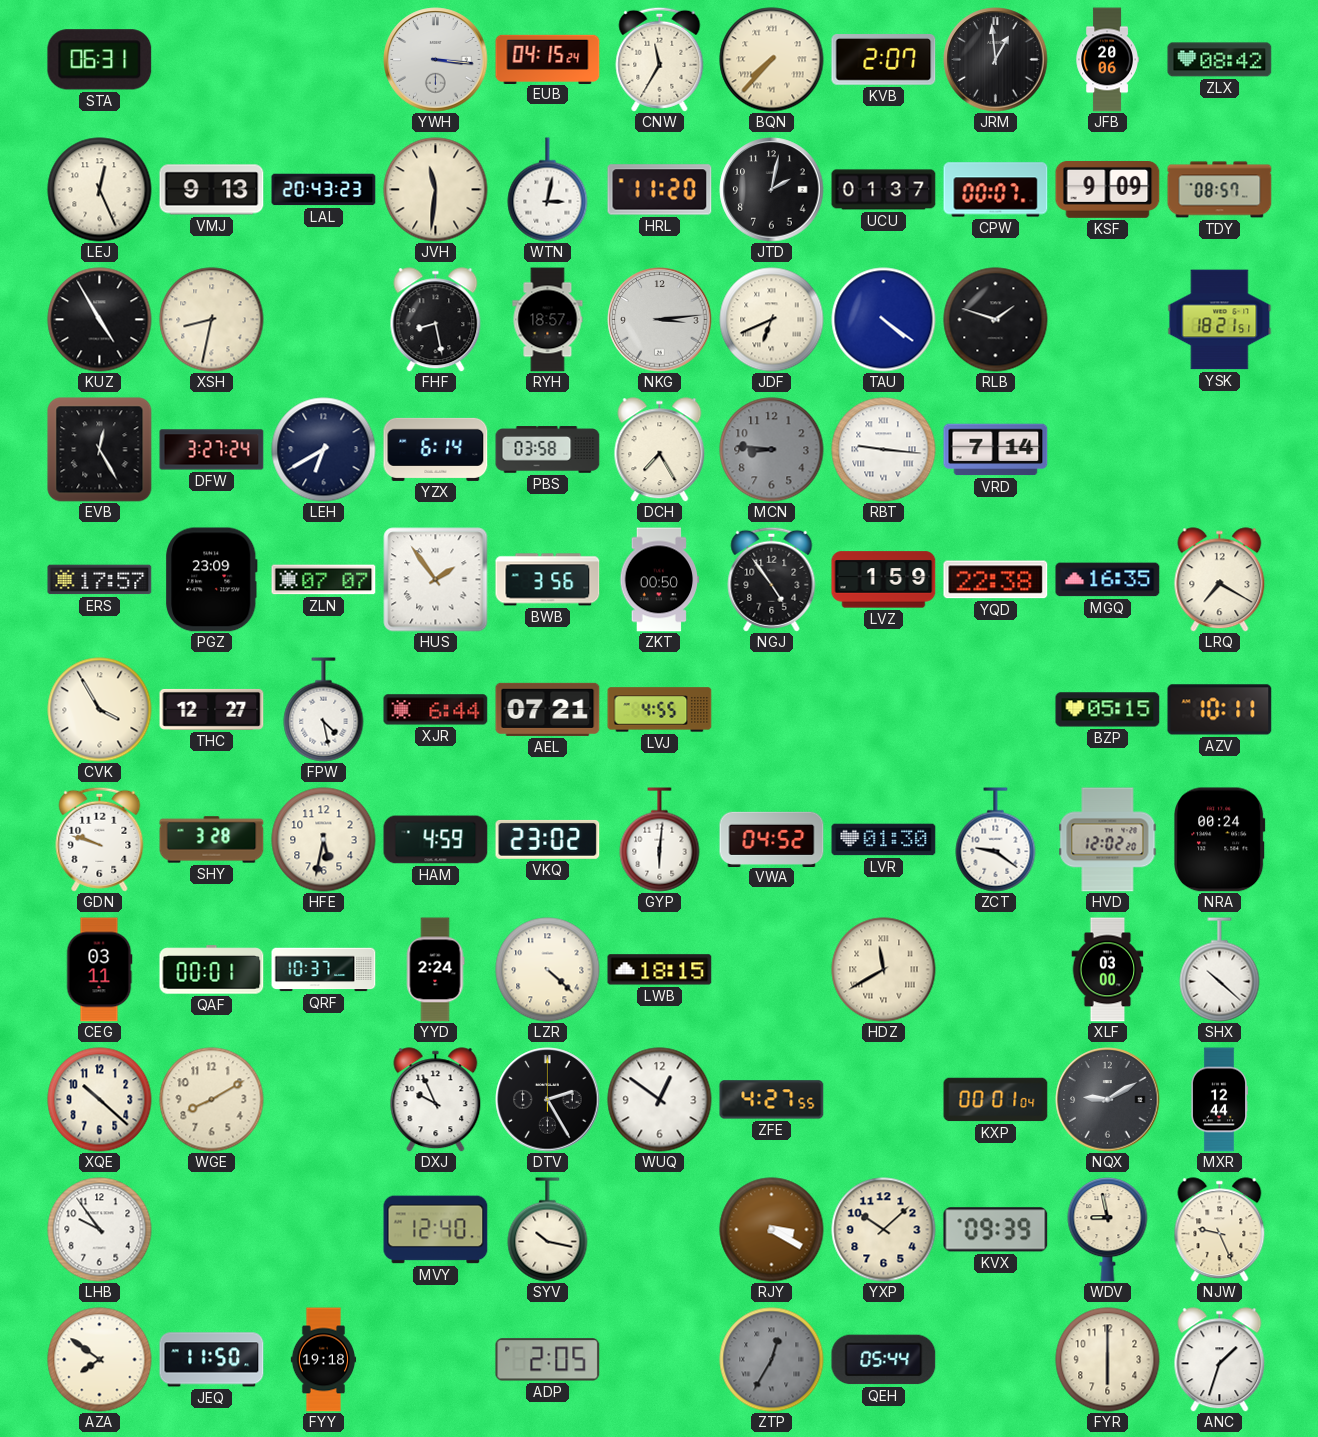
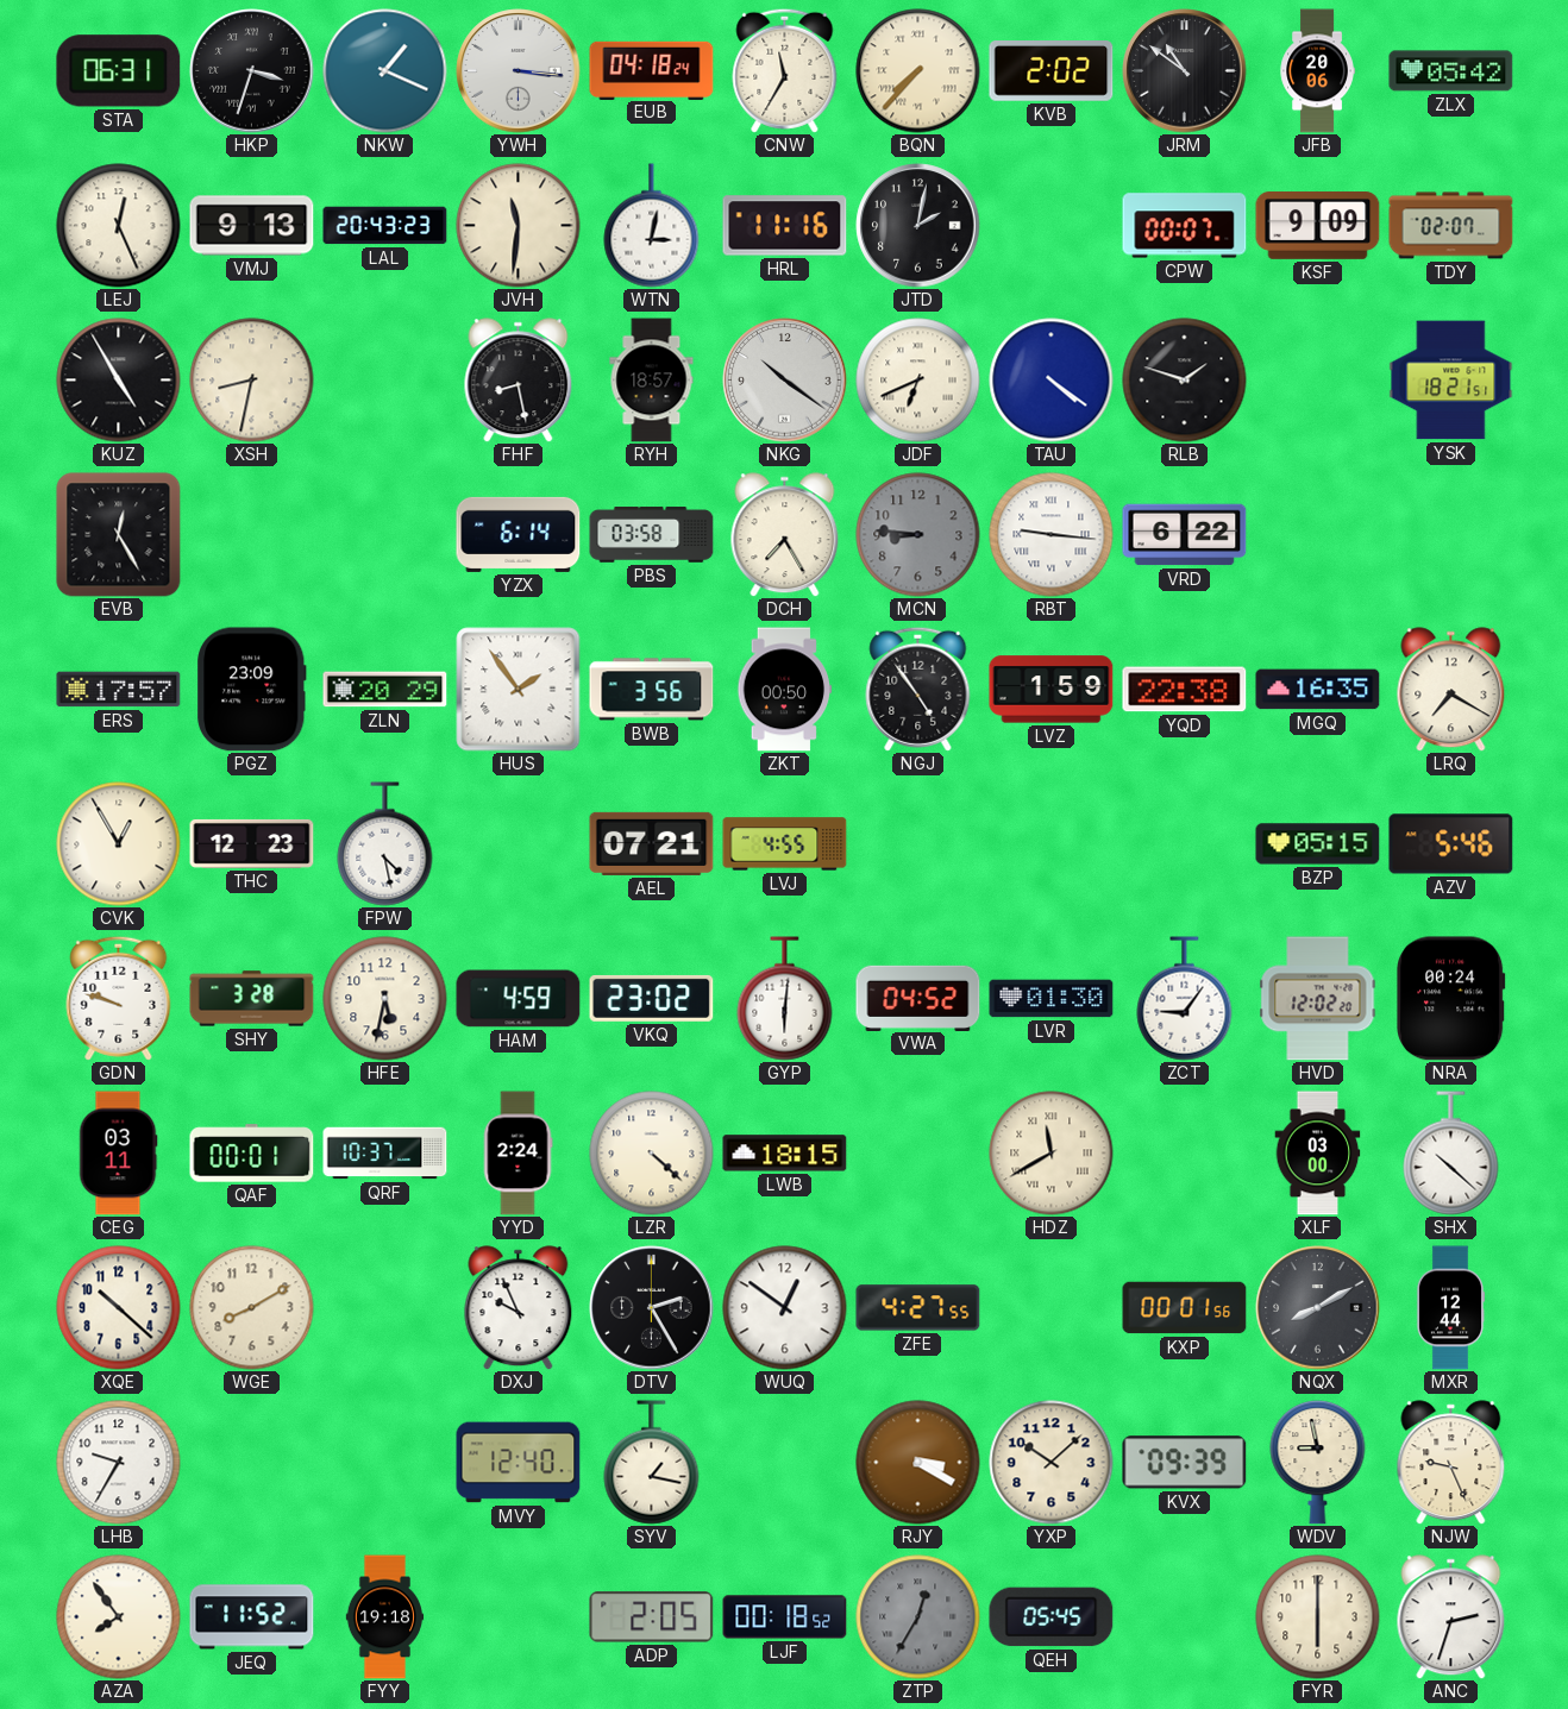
HKP: none -> 3:33
NKW: none -> 1:19
EUB: 04:15 -> 04:18
KVB: 2:07 -> 2:02
JRM: 12:59 -> 10:51
ZLX: 08:42 -> 05:42
HRL: 11:20 -> 11:16
UCU: 01:37 -> none
TDY: 08:57 -> 02:07
NKG: 3:14 -> 10:21
DFW: 3:27 -> none
LEH: 6:40 -> none
VRD: 7:14 -> 6:22
ZLN: 07:07 -> 20:29
CVK: 3:55 -> 12:55
THC: 12:27 -> 12:23
XJR: 6:44 -> none
AZV: 10:11 -> 5:46
ZCT: 9:21 -> 9:06
KXP: 00:01:04 -> 00:01:56
NQX: 9:10 -> 8:10
LHB: 9:54 -> 9:35
SYV: 10:17 -> 1:17
AZA: 7:51 -> 7:54
JEQ: 11:50 -> 11:52
LJF: none -> 00:18
QEH: 05:44 -> 05:45
ANC: 1:33 -> 2:33
